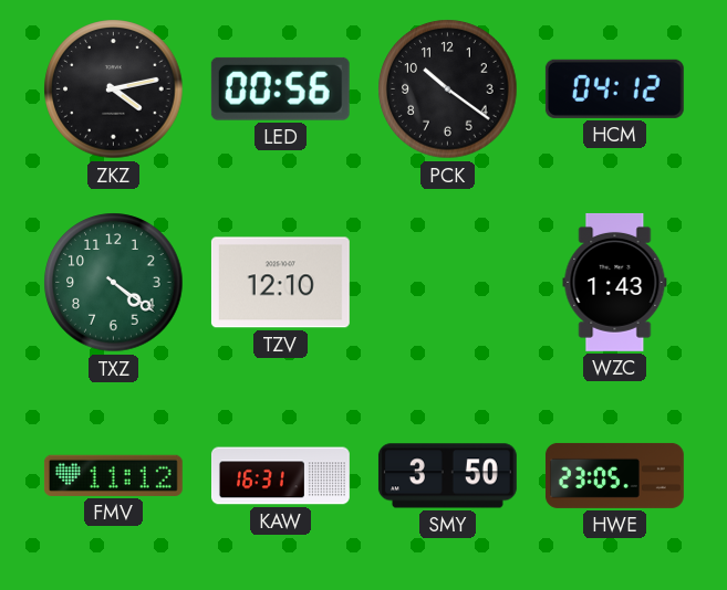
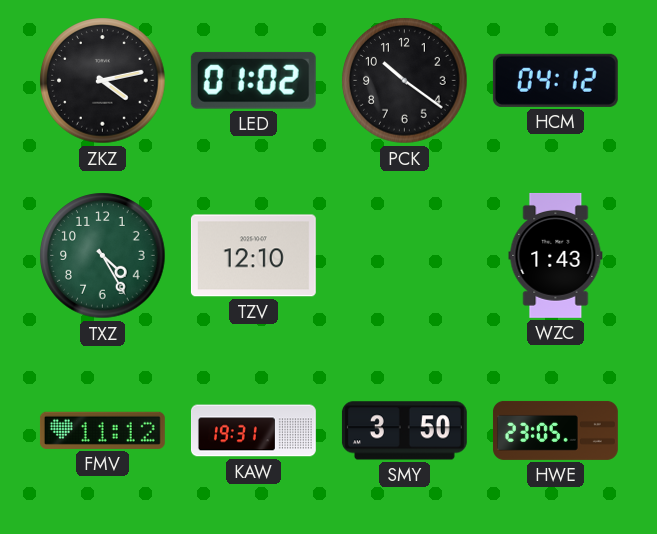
LED: 00:56 -> 01:02
TXZ: 4:21 -> 4:25
KAW: 16:31 -> 19:31
